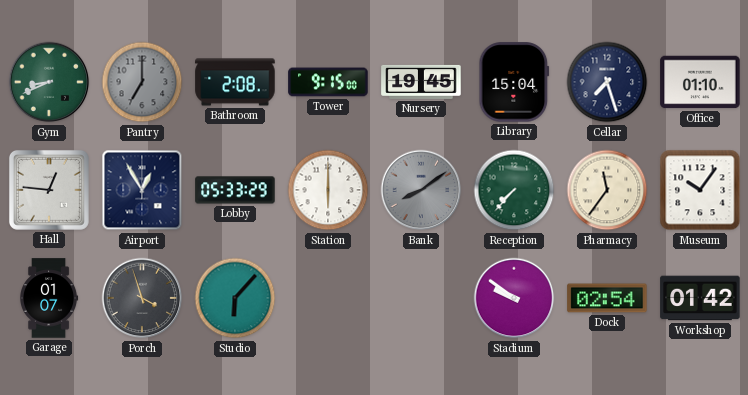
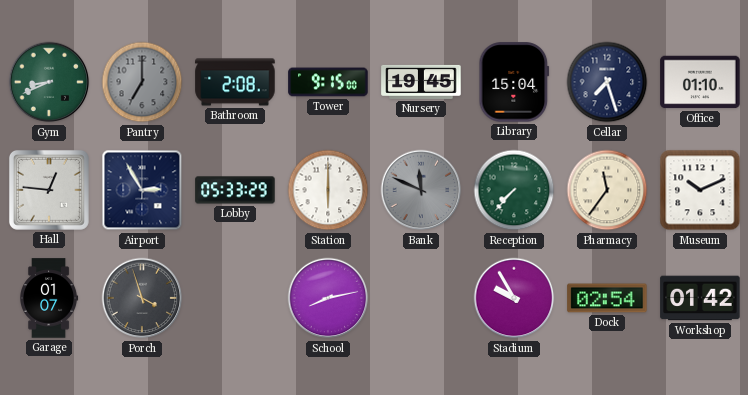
Airport: 12:55 -> 2:55
Bank: 8:09 -> 11:49
Museum: 10:06 -> 10:11
Studio: 6:07 -> none
School: none -> 8:13
Stadium: 9:51 -> 9:55
